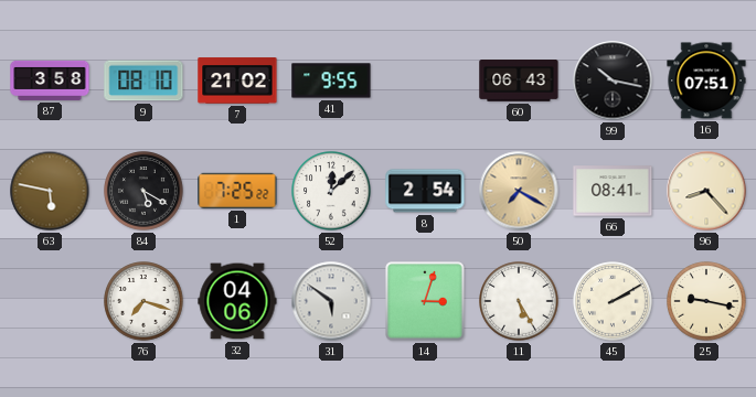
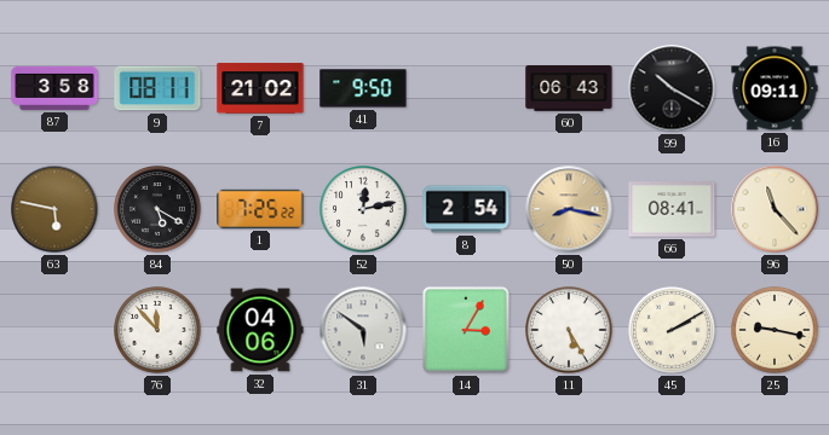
9: 08:10 -> 08:11
41: 9:55 -> 9:50
99: 10:17 -> 10:20
16: 07:51 -> 09:11
52: 12:08 -> 12:13
50: 7:20 -> 8:17
96: 8:23 -> 11:23
76: 7:18 -> 11:53
14: 3:03 -> 3:05
